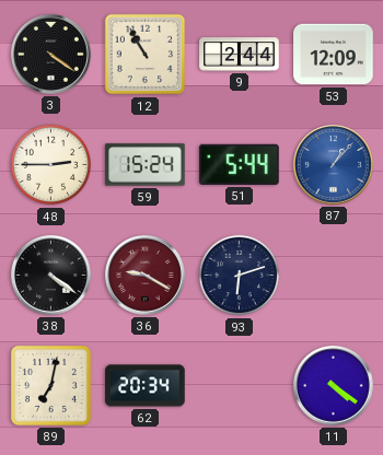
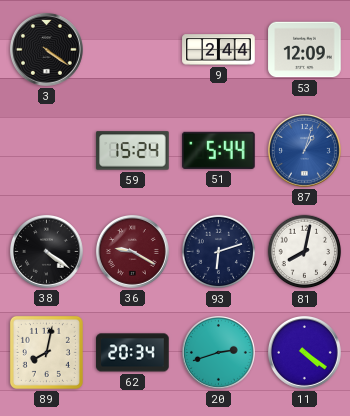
12: 10:55 -> none
48: 2:45 -> none
87: 1:07 -> 1:03
81: none -> 8:02
89: 7:02 -> 8:02
20: none -> 2:42
